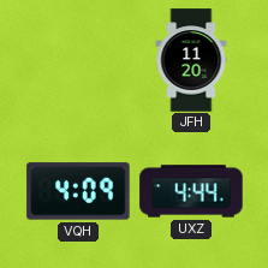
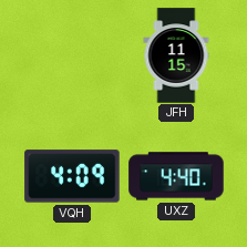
JFH: 11:20 -> 11:15
UXZ: 4:44 -> 4:40
